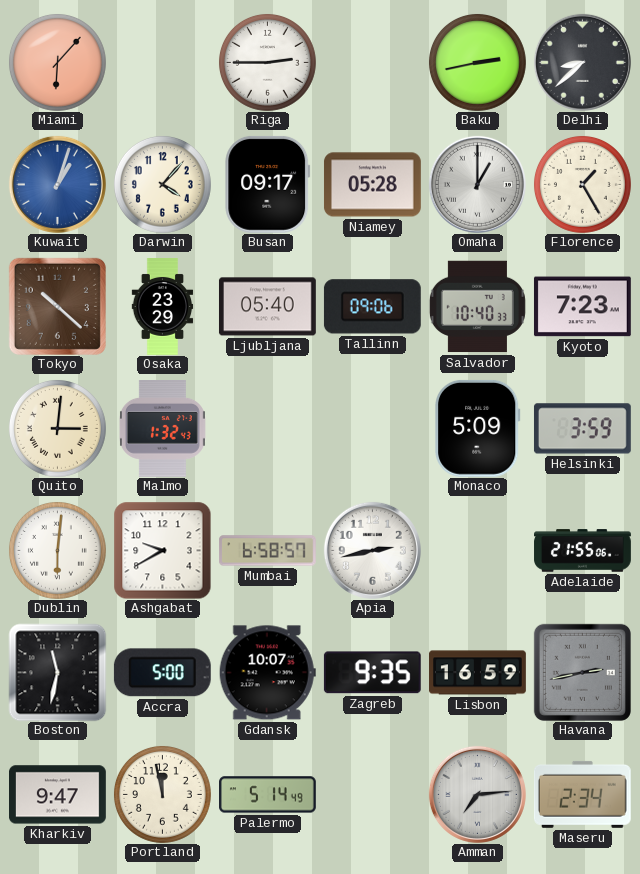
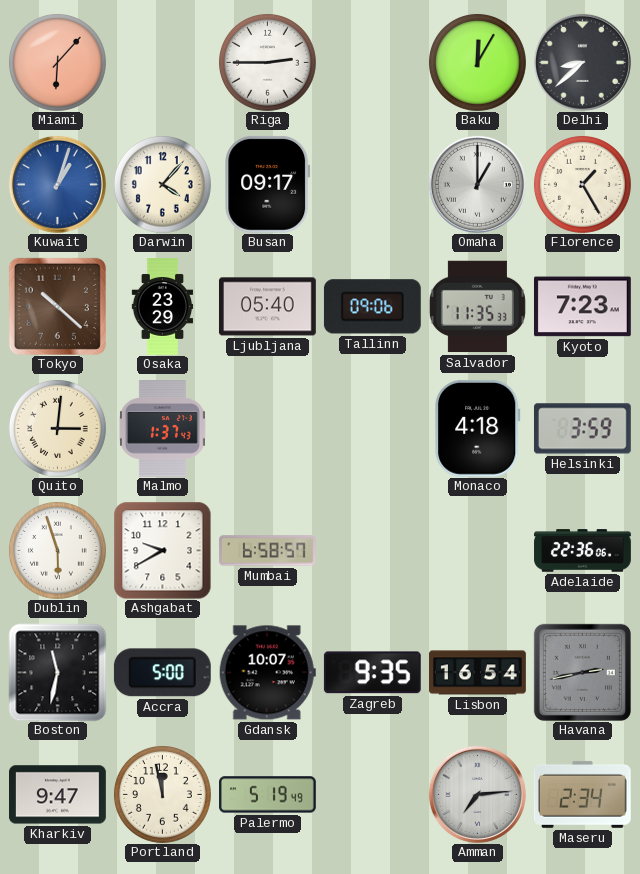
Baku: 2:43 -> 12:05
Niamey: 05:28 -> none
Salvador: 10:40 -> 11:35
Malmo: 1:32 -> 1:37
Monaco: 5:09 -> 4:18
Dublin: 6:01 -> 5:57
Apia: 2:43 -> none
Adelaide: 21:55 -> 22:36
Lisbon: 16:59 -> 16:54
Palermo: 5:14 -> 5:19
